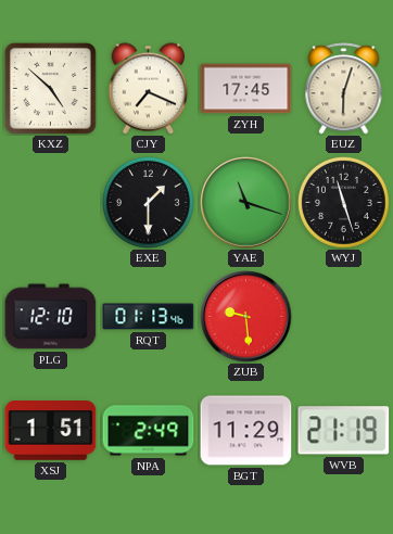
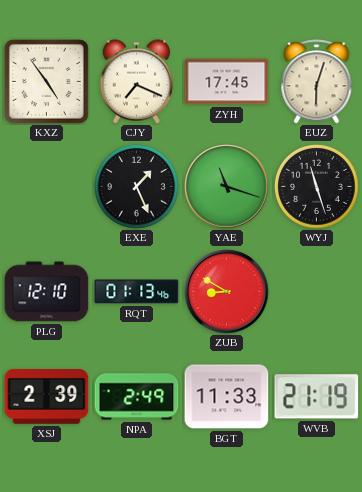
KXZ: 4:52 -> 4:54
EXE: 1:30 -> 1:26
ZUB: 9:29 -> 8:50
XSJ: 1:51 -> 2:39
BGT: 11:29 -> 11:33
